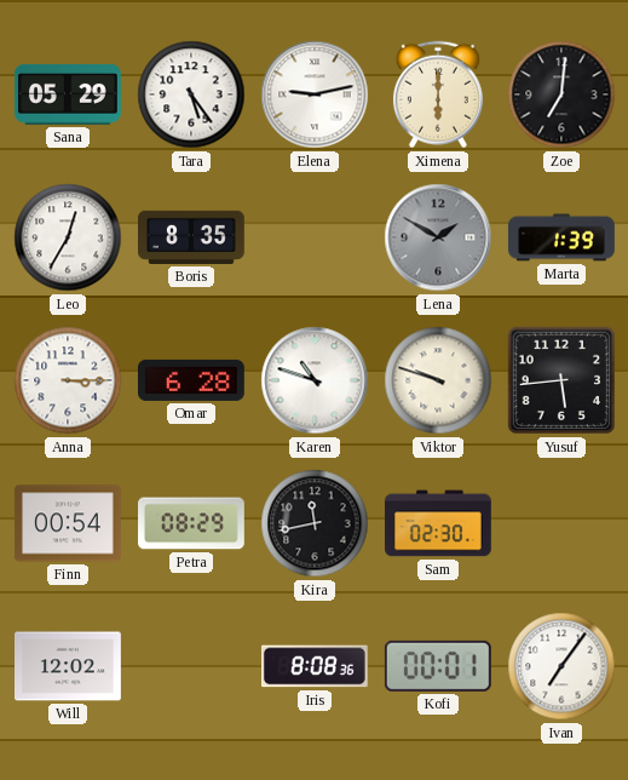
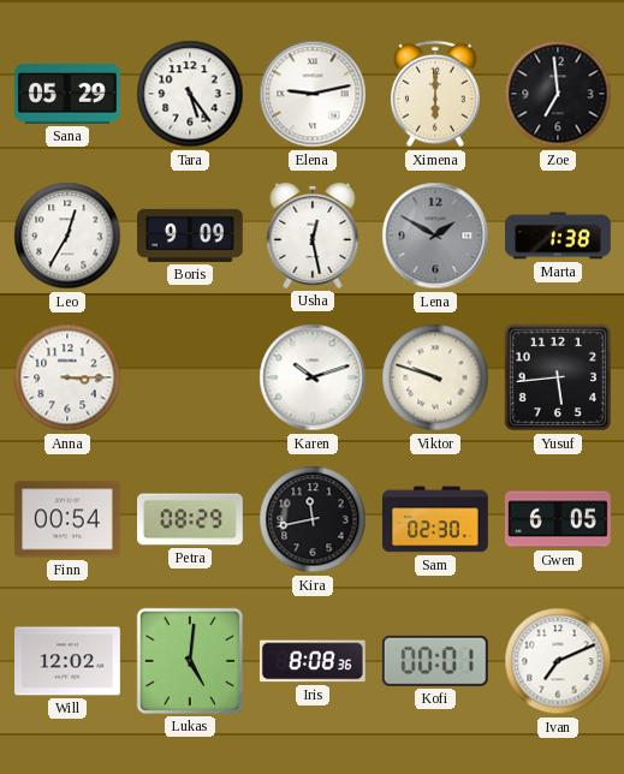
Zoe: 7:01 -> 6:59
Boris: 8:35 -> 9:09
Usha: none -> 12:28
Marta: 1:39 -> 1:38
Omar: 6:28 -> none
Karen: 10:48 -> 10:12
Gwen: none -> 6:05
Lukas: none -> 5:01
Ivan: 7:06 -> 7:11
